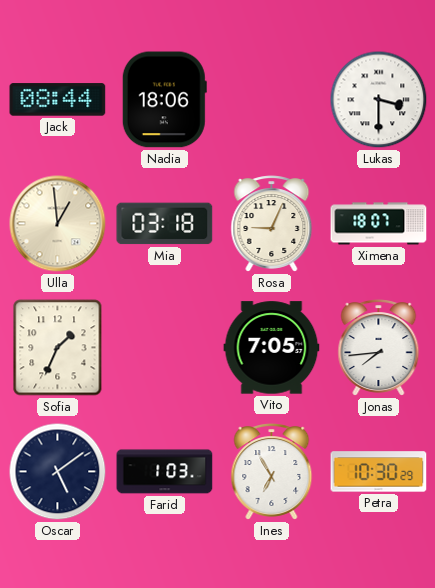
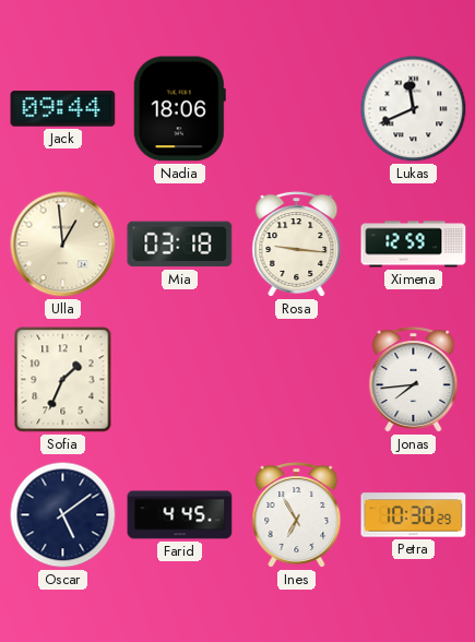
Jack: 08:44 -> 09:44
Lukas: 3:30 -> 11:41
Rosa: 9:04 -> 9:16
Ximena: 18:07 -> 12:59
Vito: 7:05 -> none
Farid: 1:03 -> 4:45
